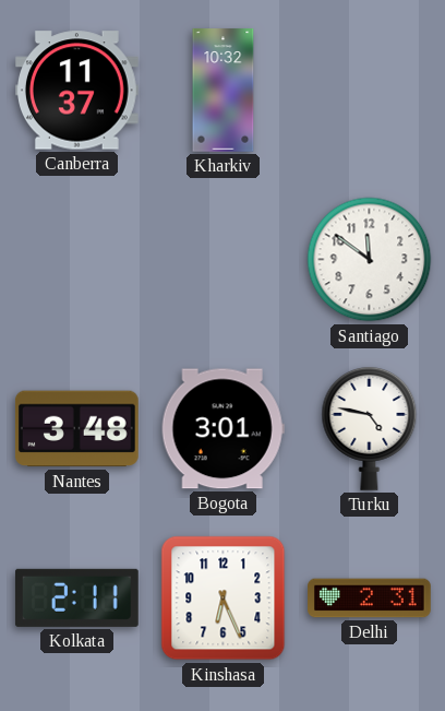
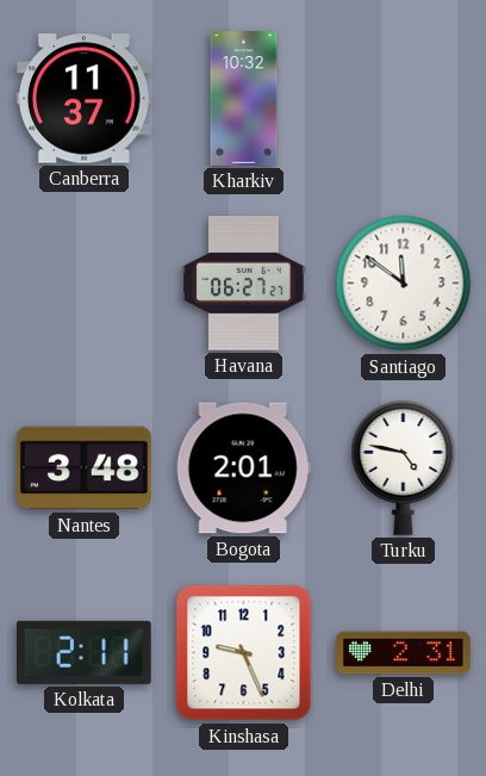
Havana: none -> 06:27
Bogota: 3:01 -> 2:01
Kinshasa: 6:26 -> 9:26
